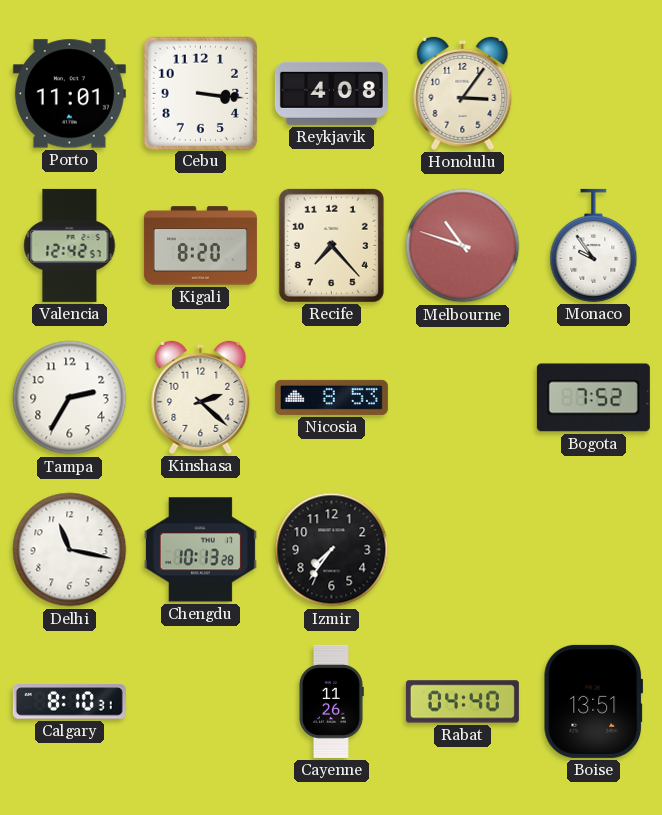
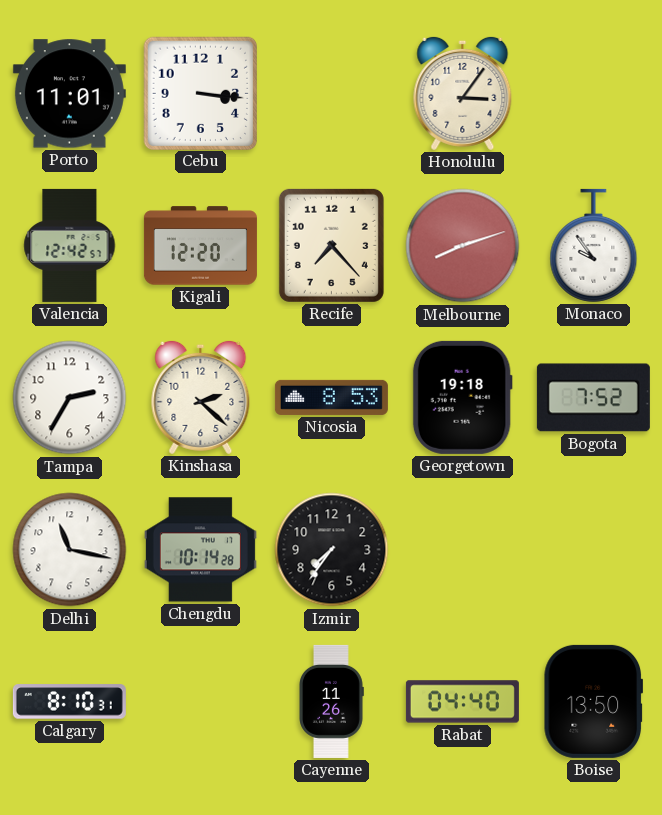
Reykjavik: 4:08 -> none
Kigali: 8:20 -> 12:20
Melbourne: 10:48 -> 8:12
Georgetown: none -> 19:18
Chengdu: 10:13 -> 10:14
Boise: 13:51 -> 13:50
